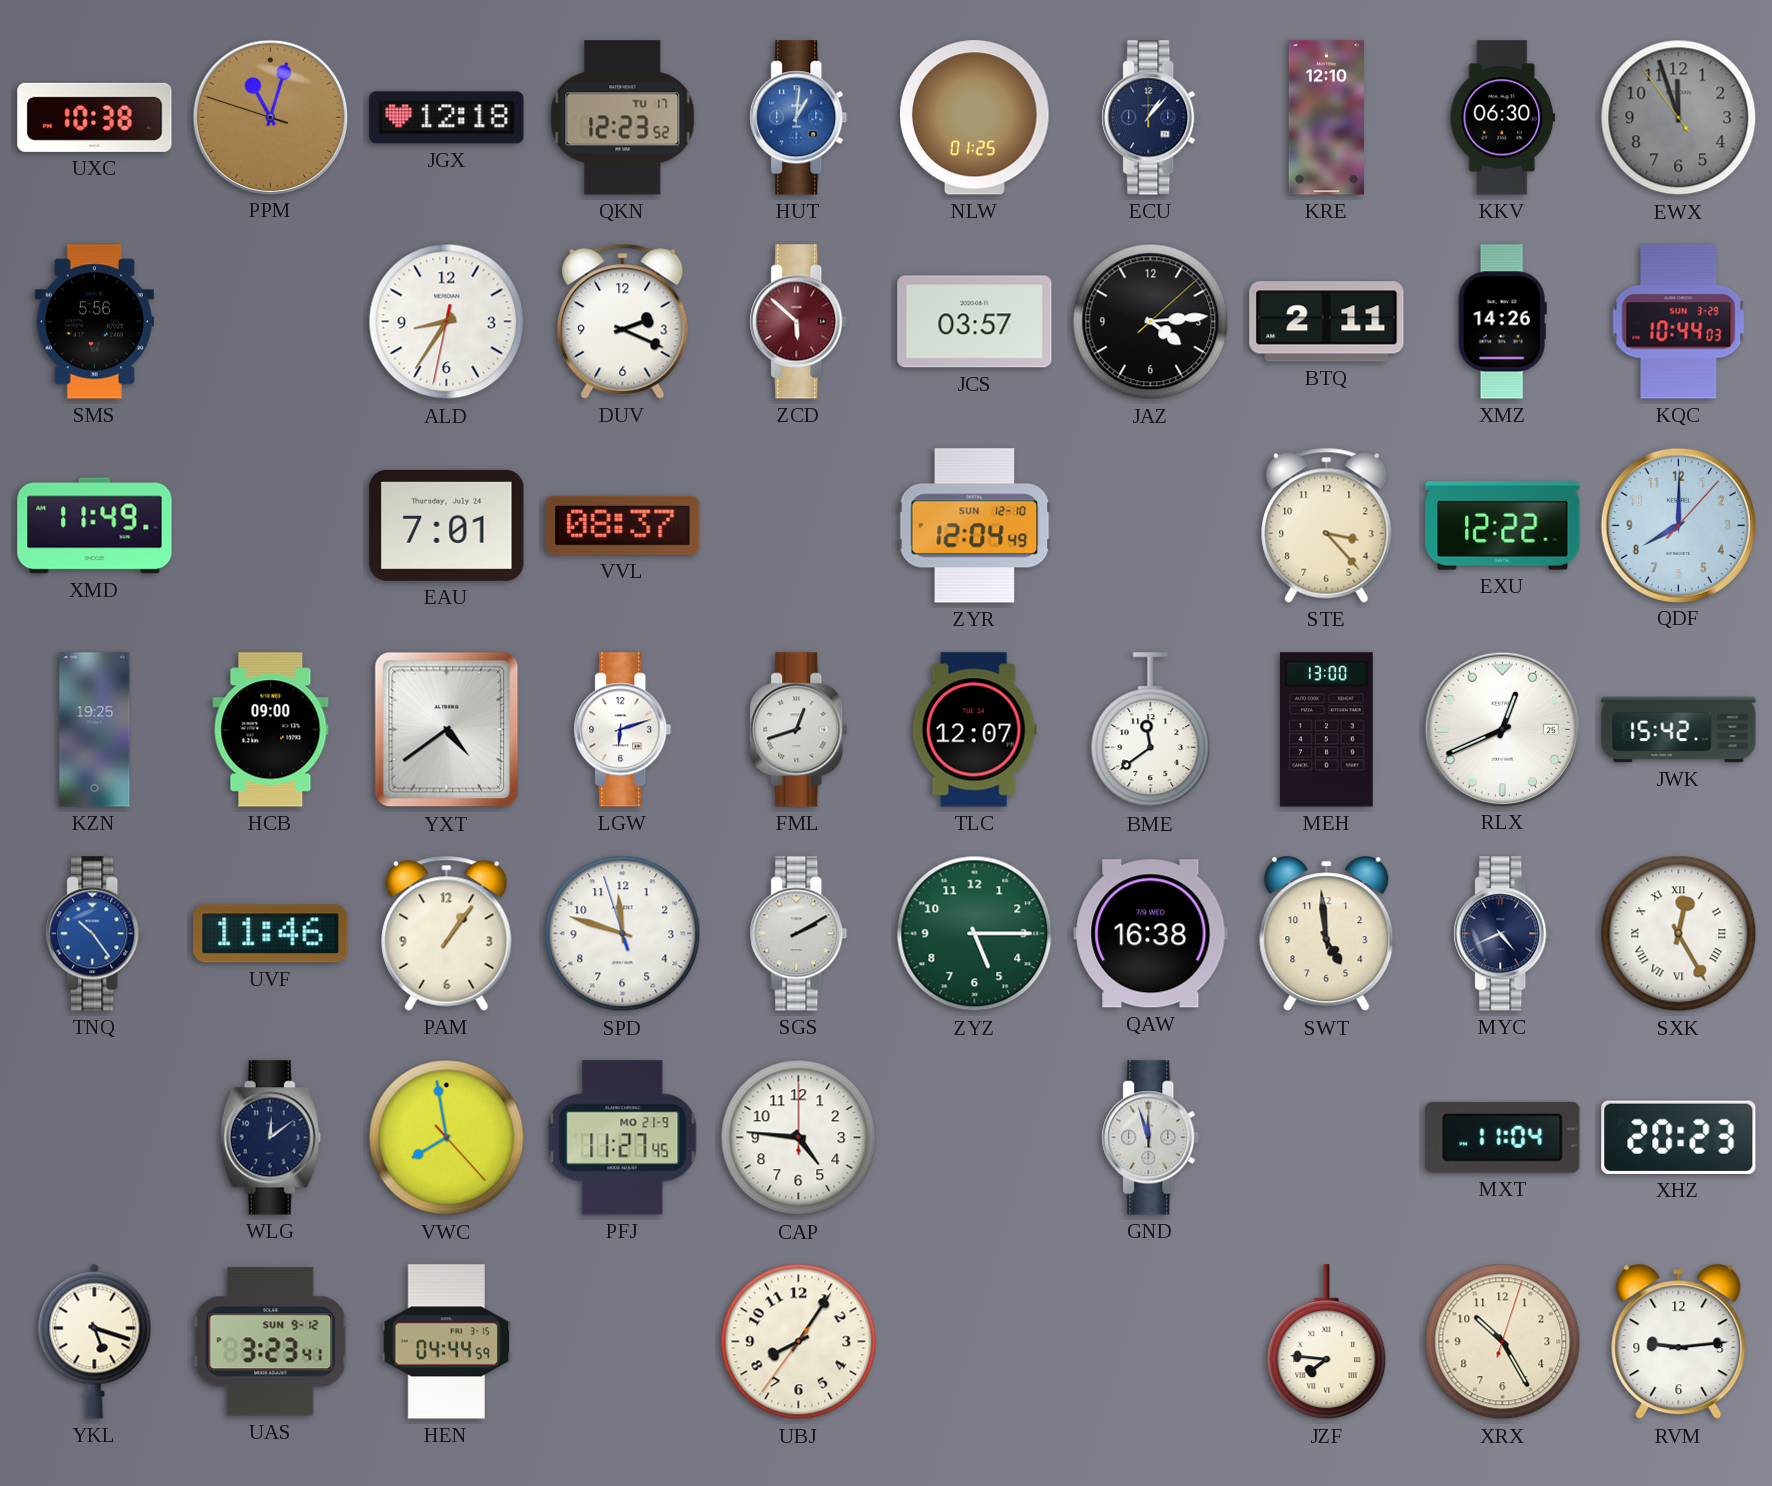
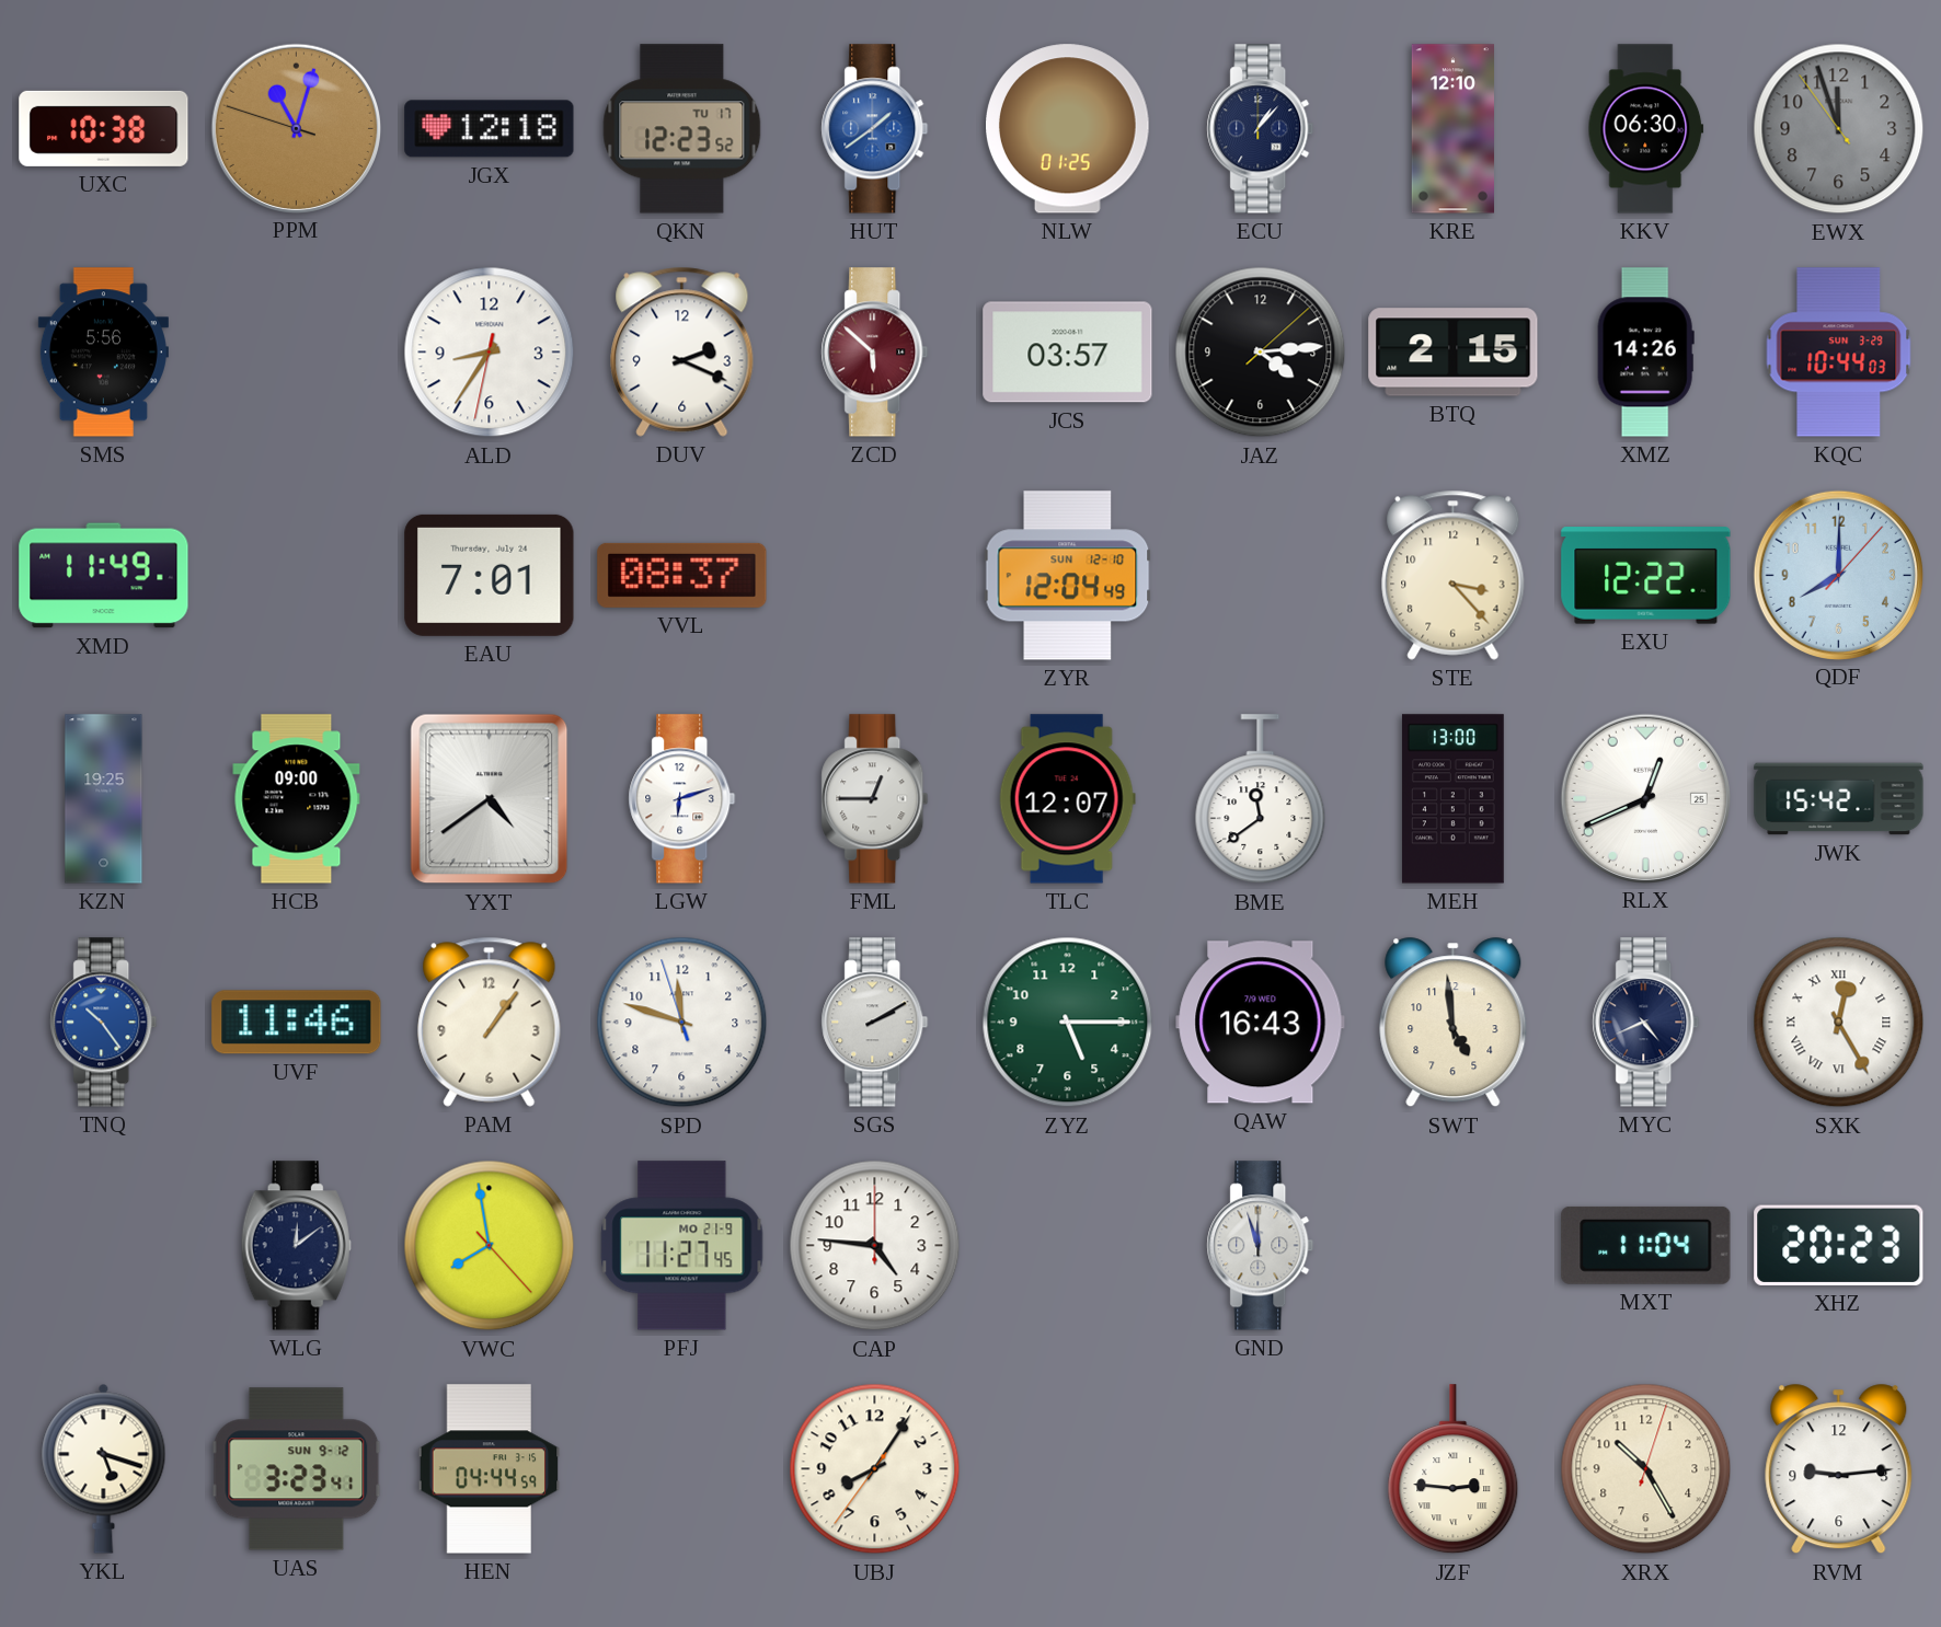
HUT: 1:01 -> 1:39
BTQ: 2:11 -> 2:15
FML: 12:42 -> 12:45
QAW: 16:38 -> 16:43
JZF: 7:46 -> 2:46
